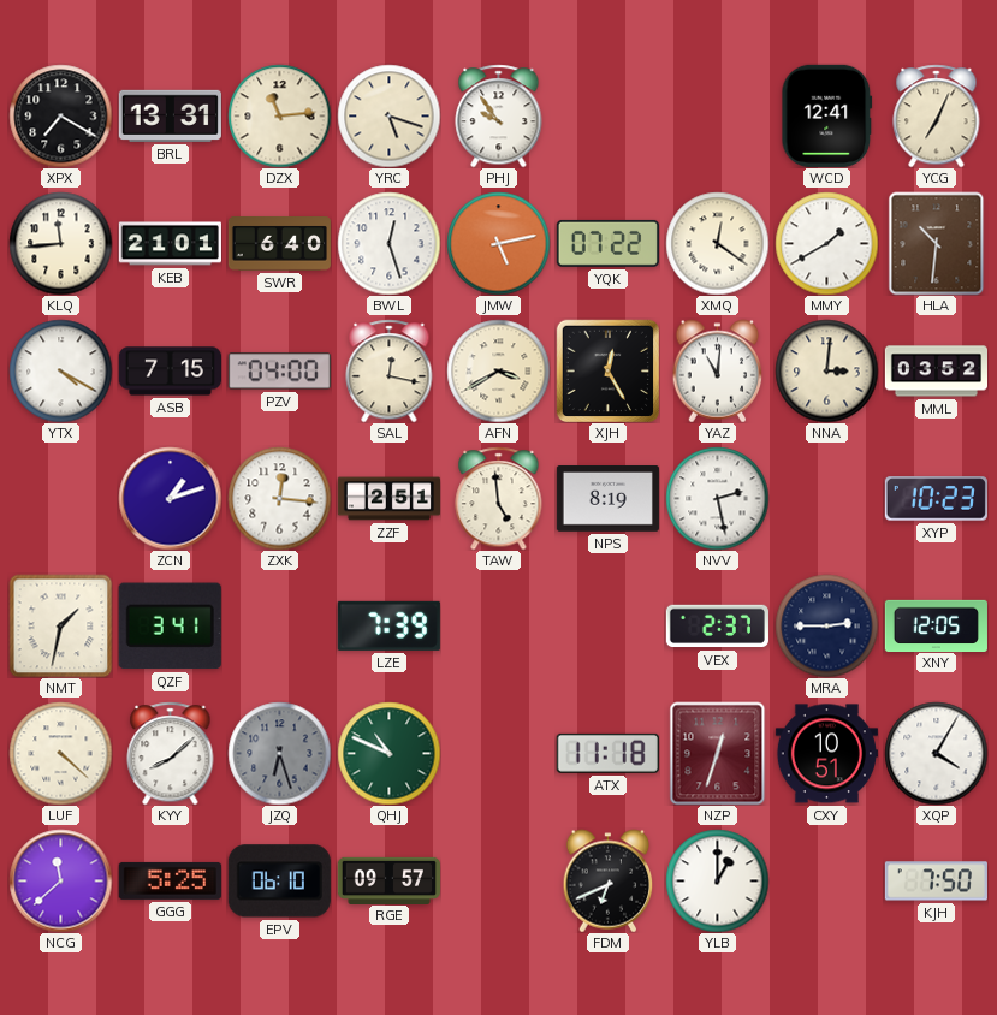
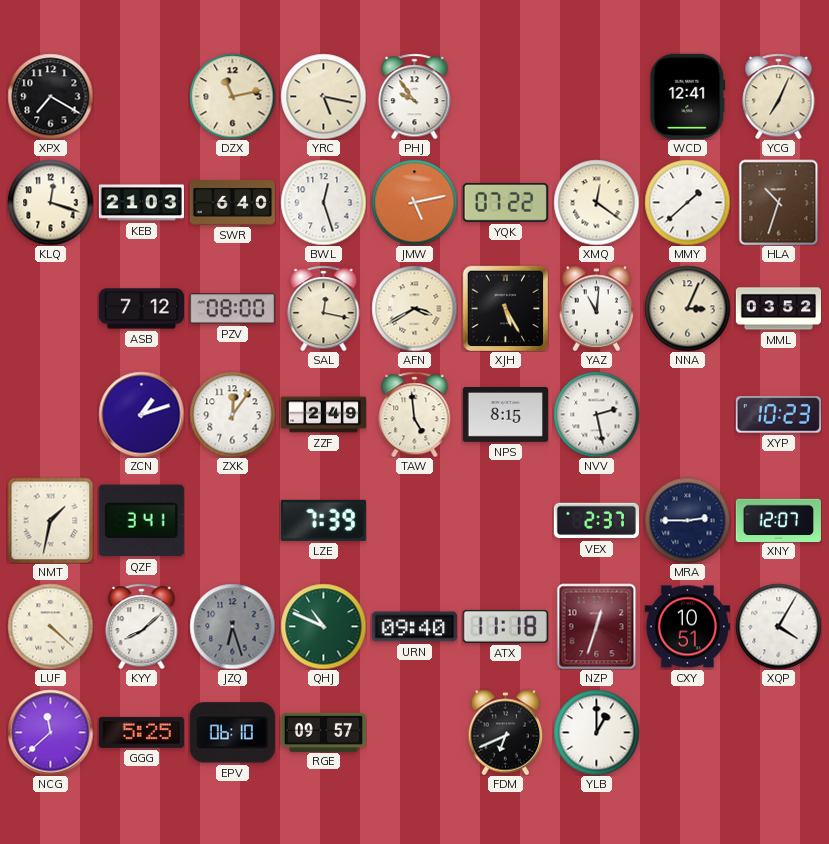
BRL: 13:31 -> none
DZX: 11:14 -> 11:13
YRC: 5:18 -> 5:17
KLQ: 11:44 -> 12:18
KEB: 21:01 -> 21:03
MMY: 1:40 -> 1:38
HLA: 10:31 -> 10:33
YTX: 4:20 -> none
ASB: 7:15 -> 7:12
PZV: 04:00 -> 08:00
XJH: 12:25 -> 5:25
NNA: 3:01 -> 3:04
ZXK: 12:16 -> 12:06
ZZF: 2:51 -> 2:49
NPS: 8:19 -> 8:15
XNY: 12:05 -> 12:07
URN: none -> 09:40
KJH: 7:50 -> none
